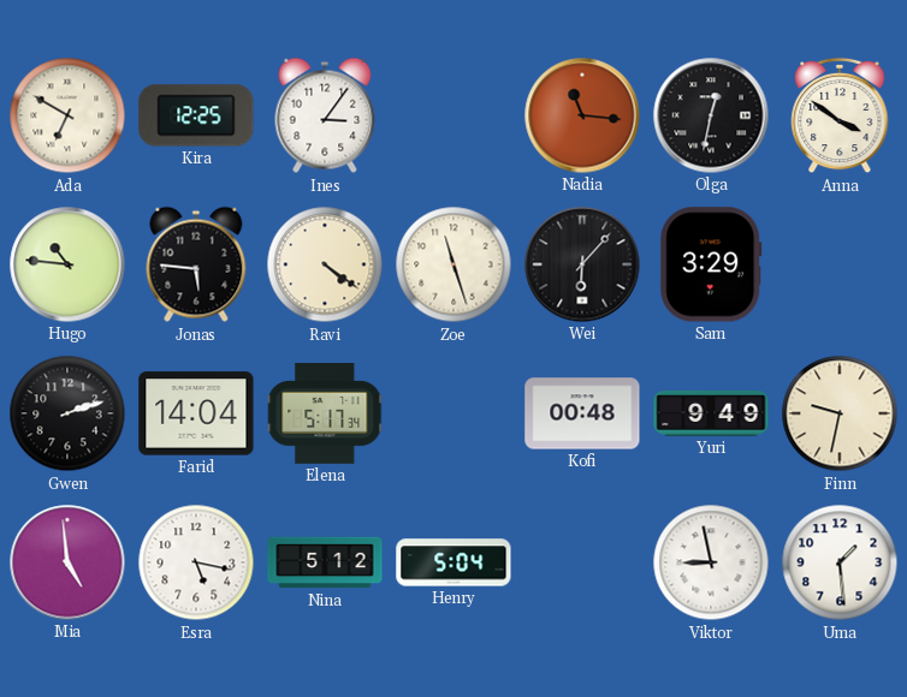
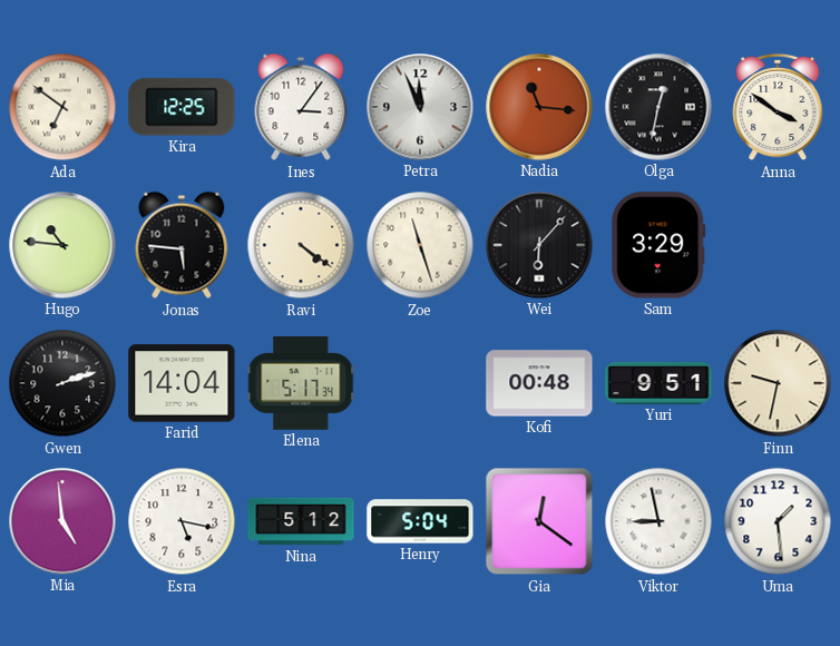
Ada: 6:50 -> 6:51
Petra: none -> 11:56
Yuri: 9:49 -> 9:51
Gia: none -> 12:21
